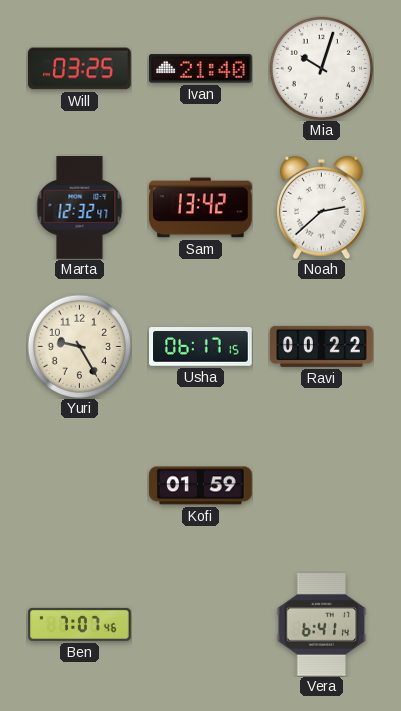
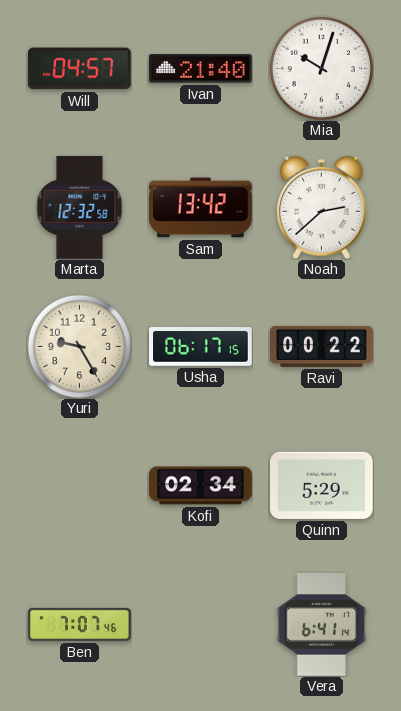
Will: 03:25 -> 04:57
Marta: 12:32:47 -> 12:32:58
Kofi: 01:59 -> 02:34
Quinn: none -> 5:29
